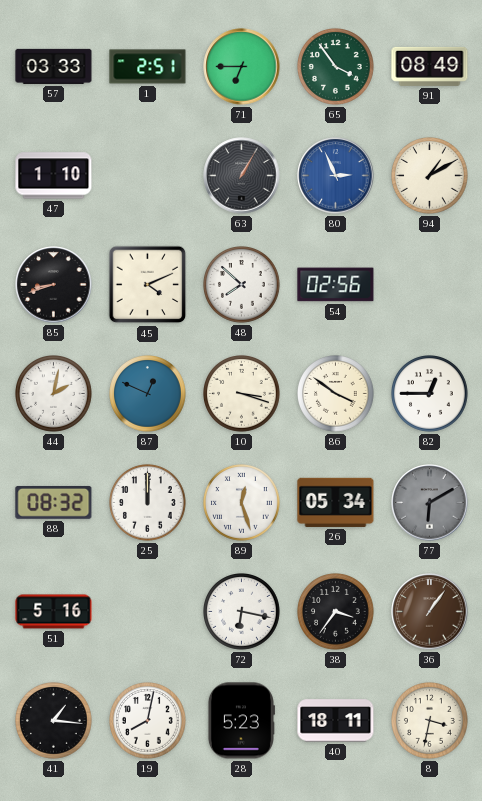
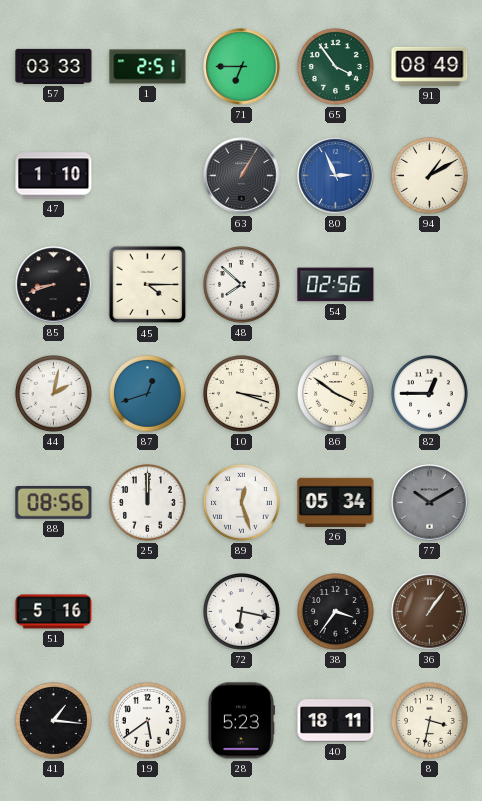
45: 4:11 -> 4:15
87: 12:49 -> 12:42
88: 08:32 -> 08:56
77: 6:10 -> 10:10
19: 8:02 -> 5:39
